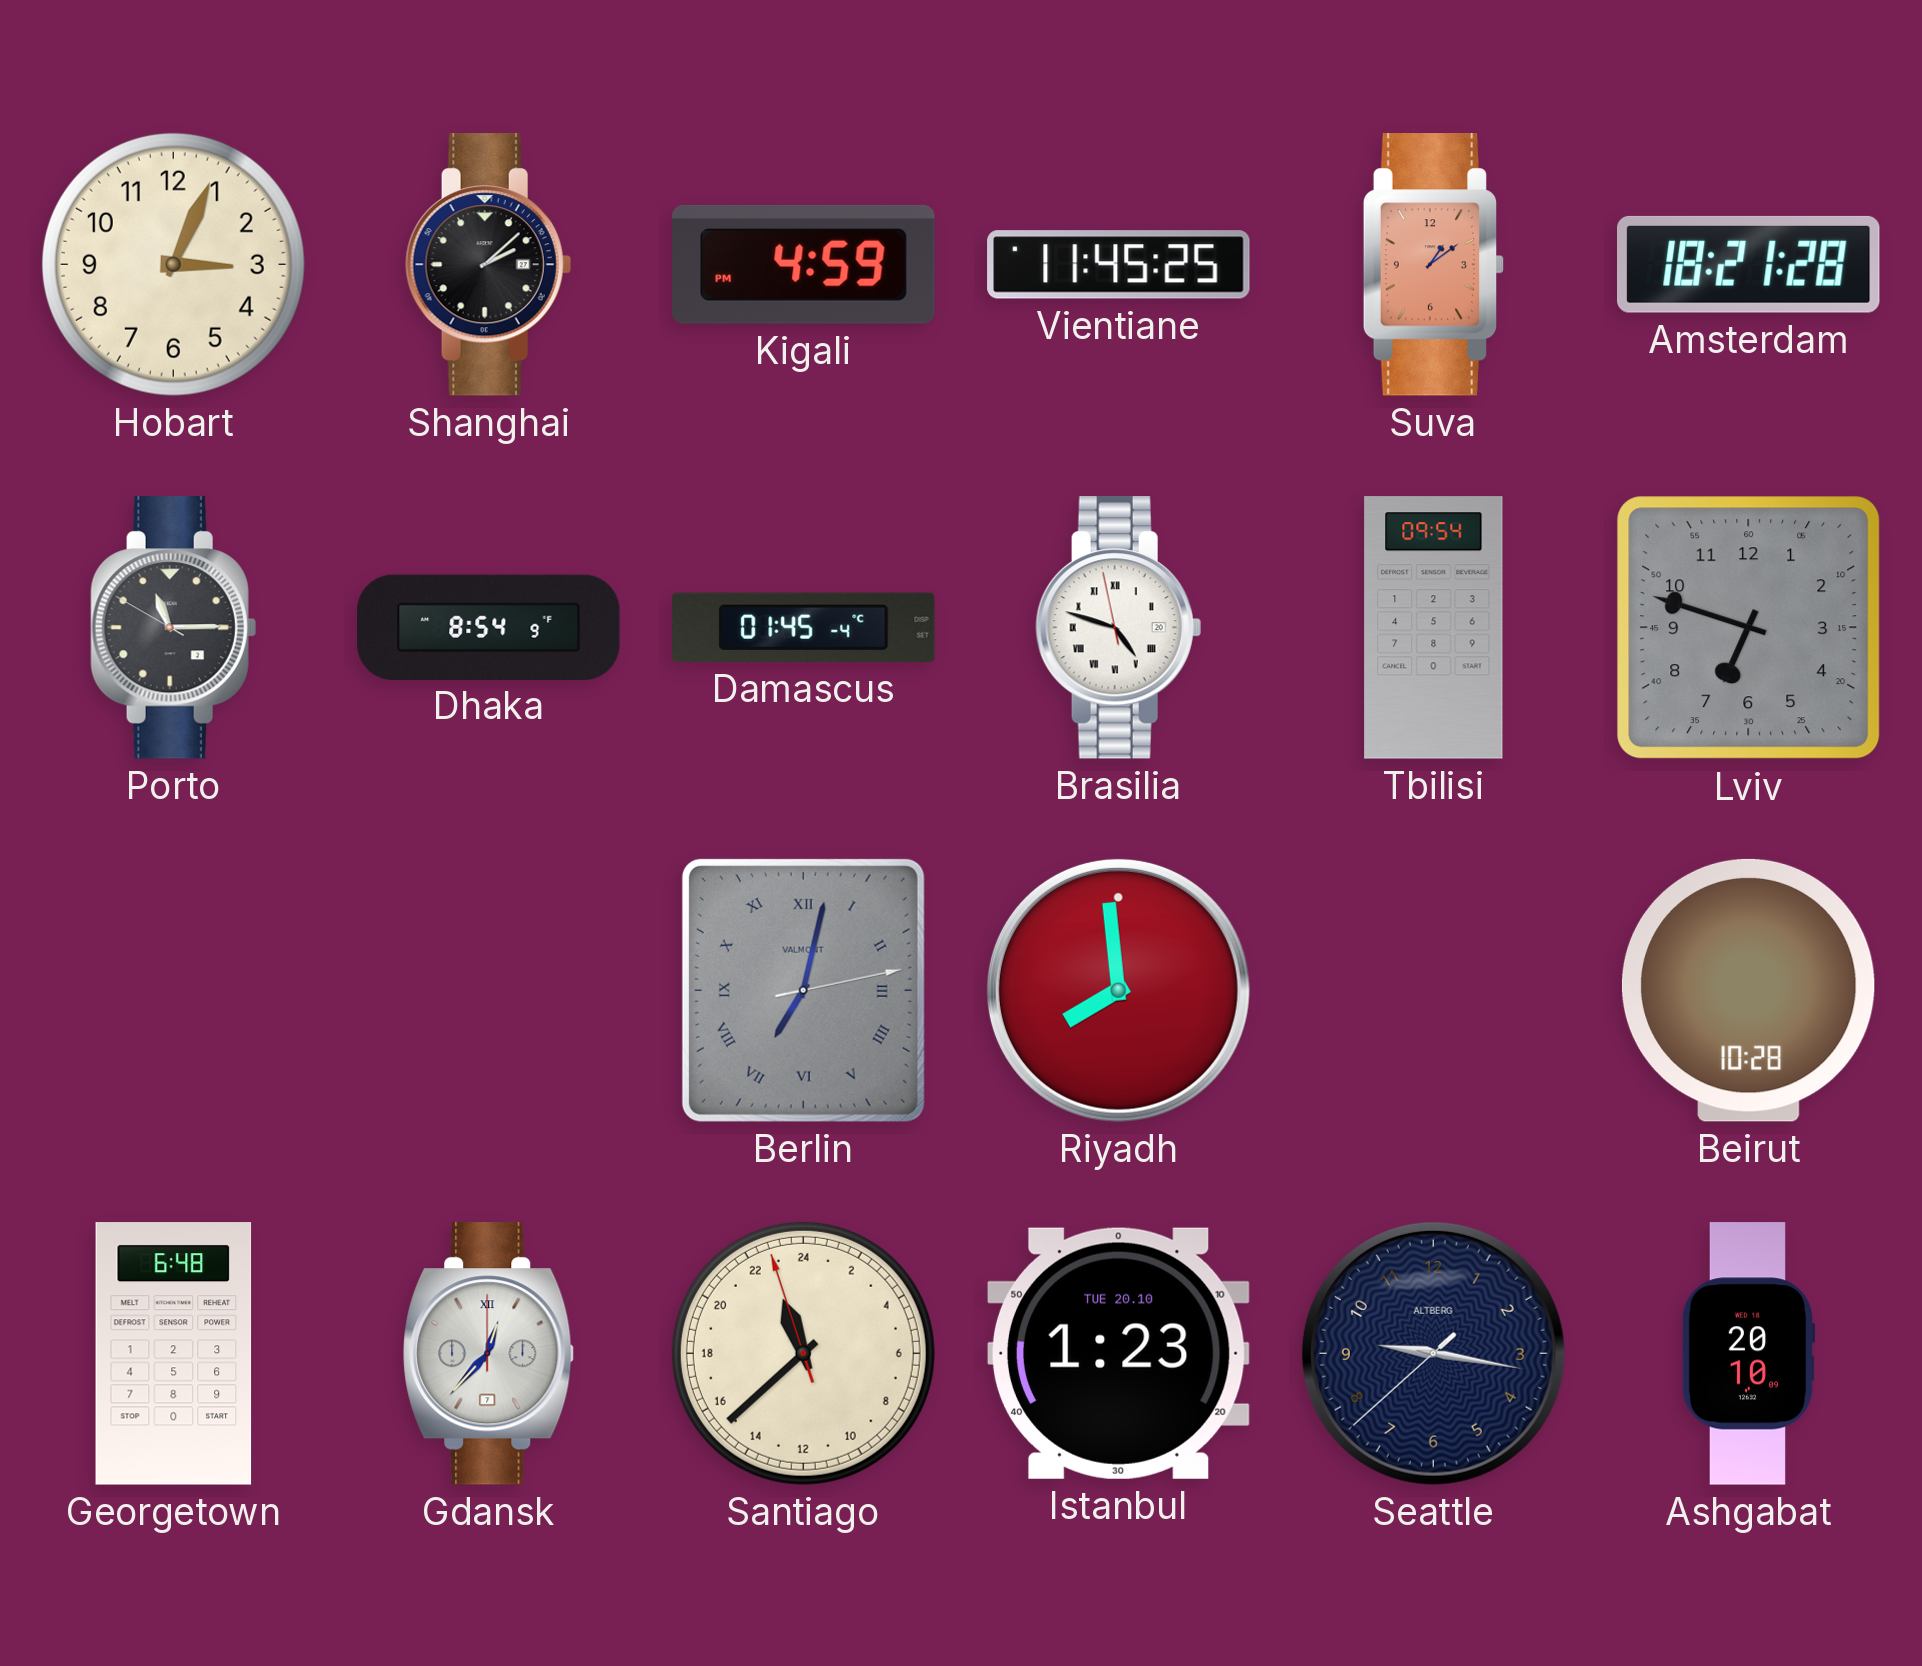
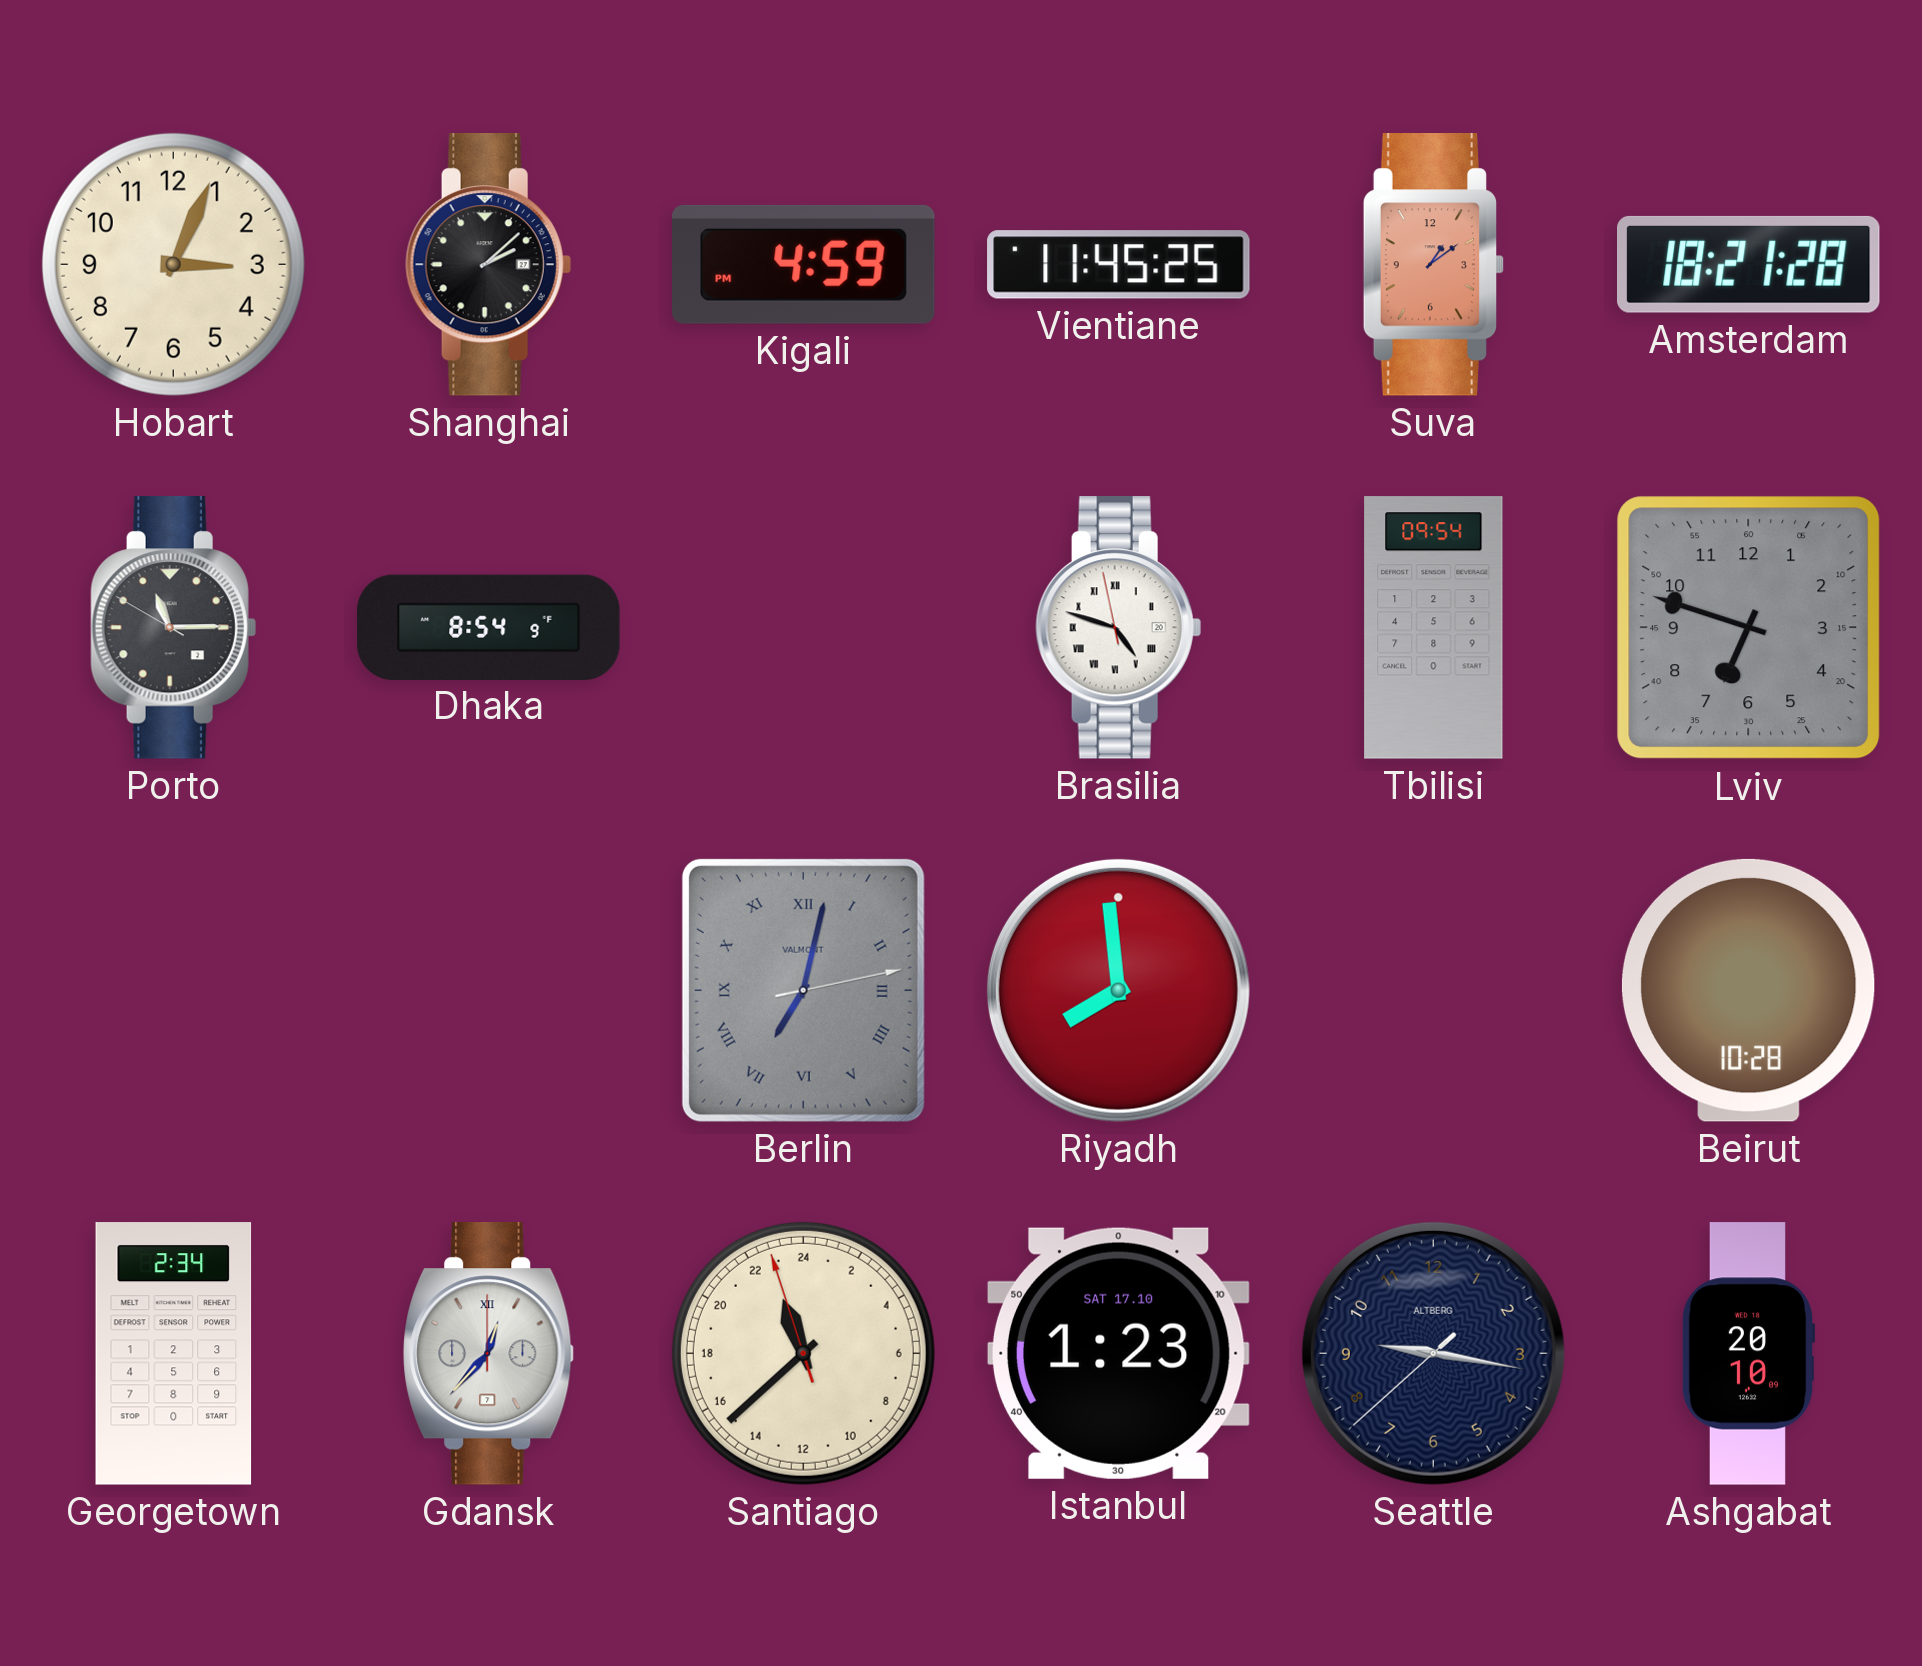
Damascus: 01:45 -> none
Georgetown: 6:48 -> 2:34
Istanbul date: TUE 20.10 -> SAT 17.10
